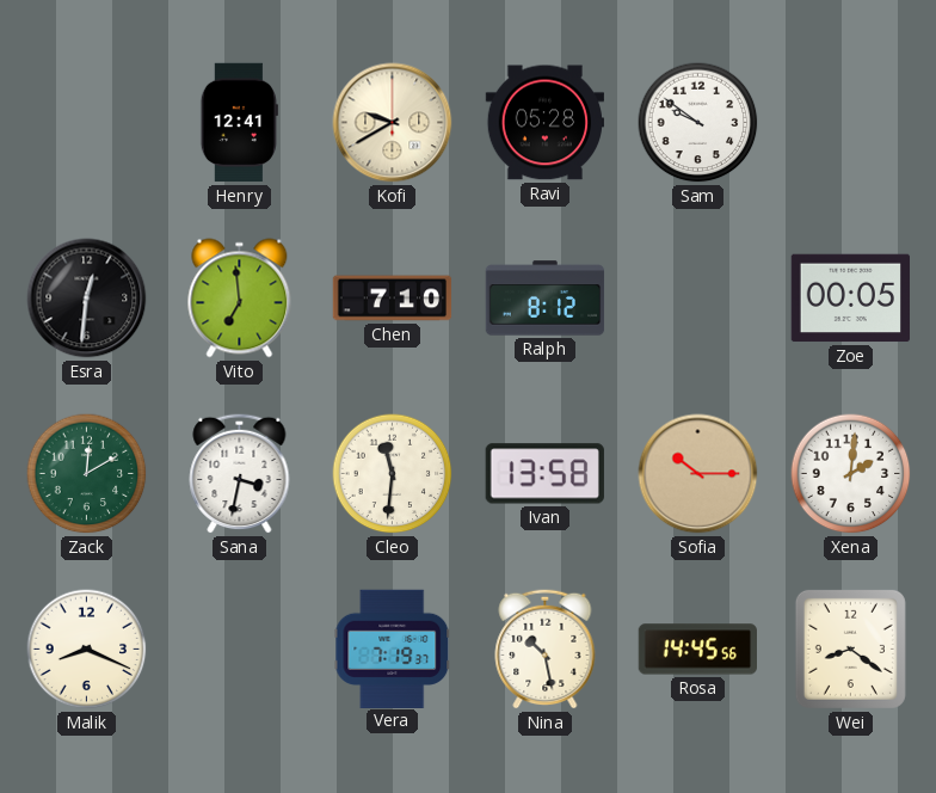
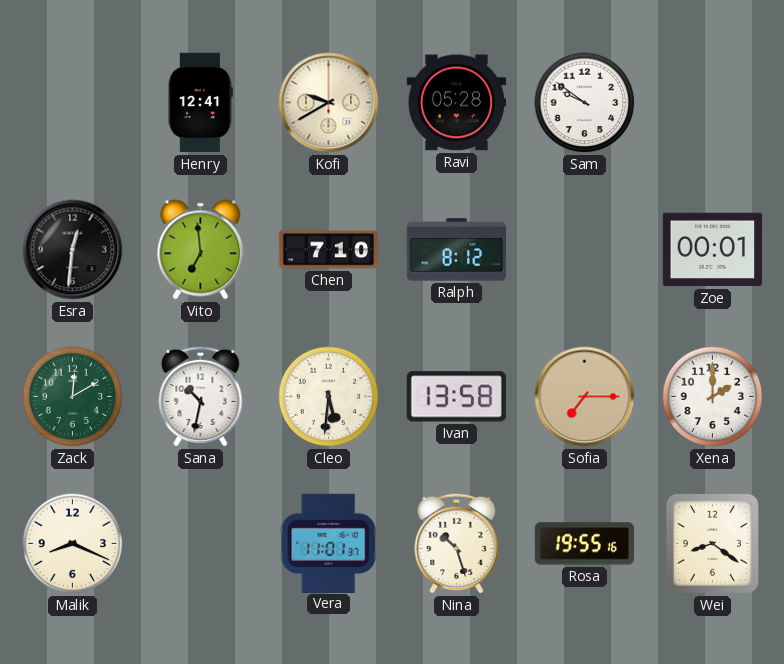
Zoe: 00:05 -> 00:01
Sana: 3:32 -> 10:32
Cleo: 11:31 -> 5:31
Sofia: 10:15 -> 7:15
Xena: 2:01 -> 2:00
Vera: 7:19 -> 11:01
Nina: 10:28 -> 10:27
Rosa: 14:45 -> 19:55
